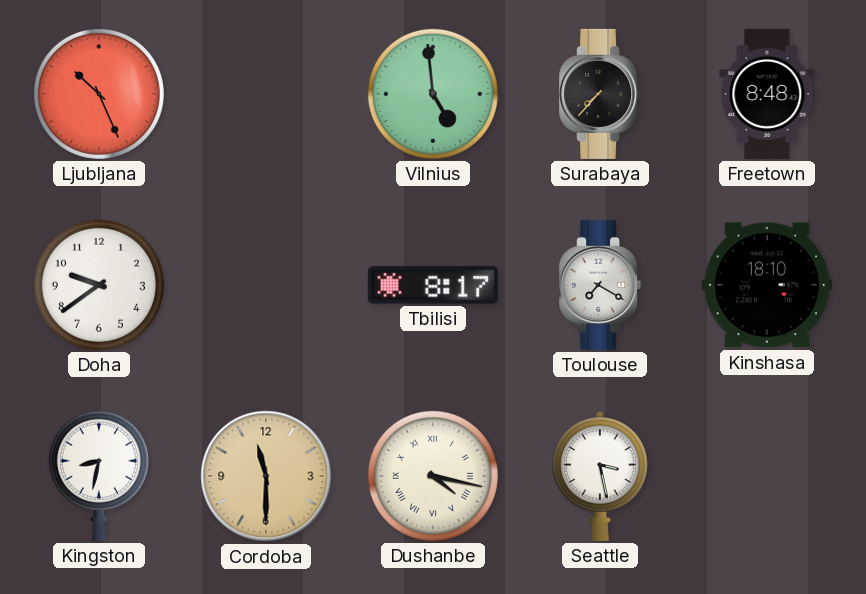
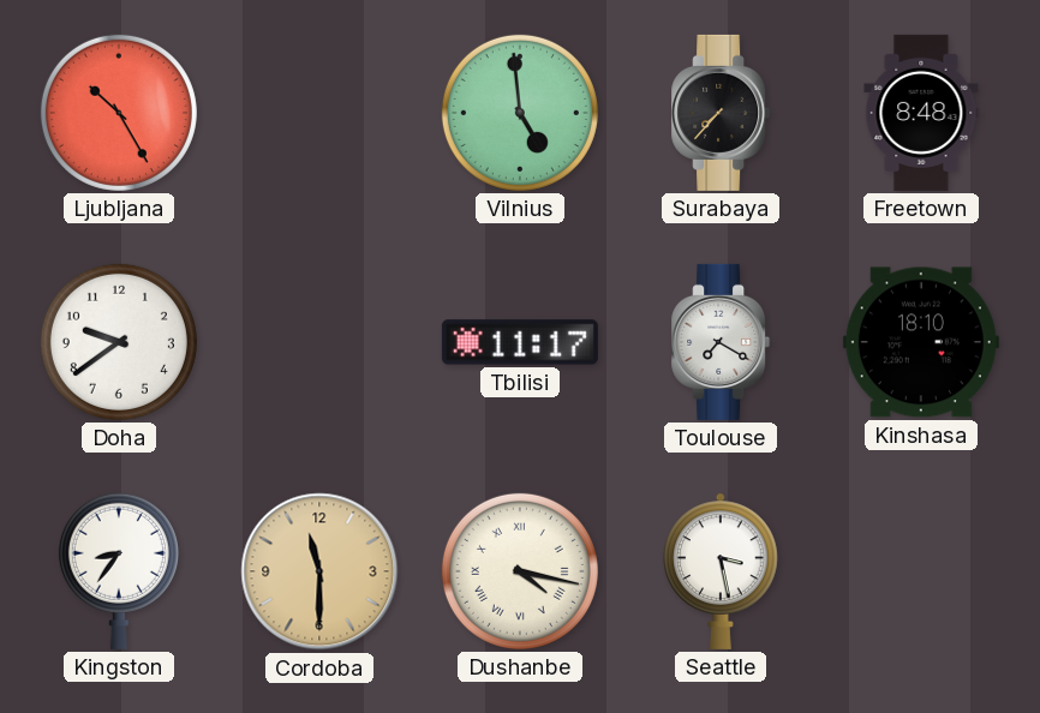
Ljubljana: 10:26 -> 10:25
Tbilisi: 8:17 -> 11:17
Kingston: 8:32 -> 8:36
